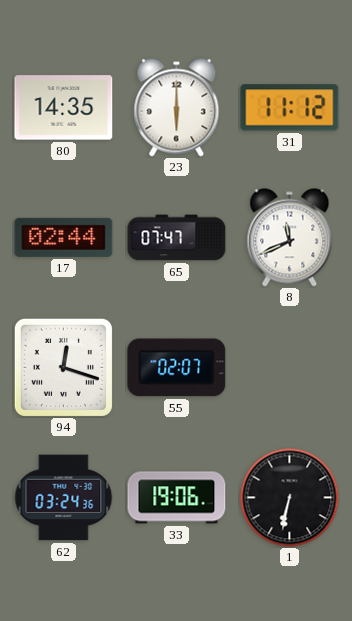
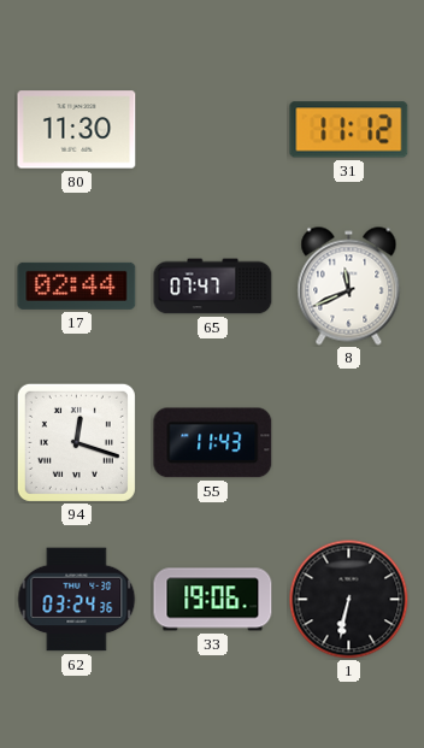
80: 14:35 -> 11:30
23: 6:00 -> none
55: 02:07 -> 11:43
